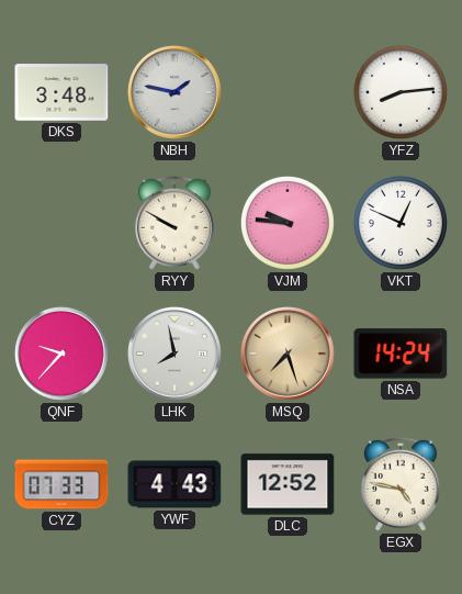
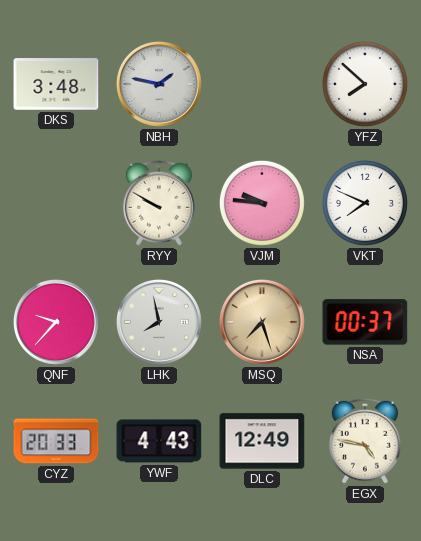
YFZ: 8:14 -> 7:52
VKT: 12:49 -> 7:49
NSA: 14:24 -> 00:37
CYZ: 07:33 -> 20:33
DLC: 12:52 -> 12:49
